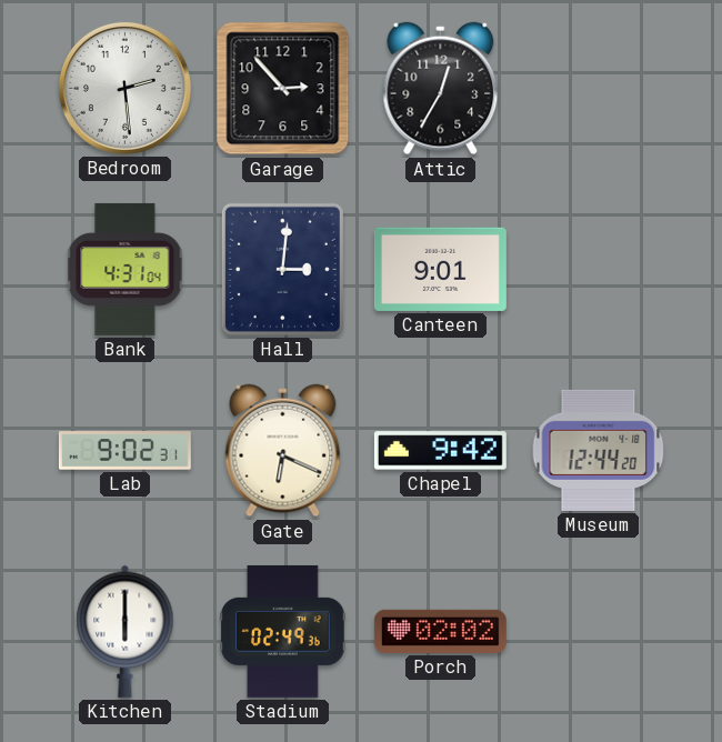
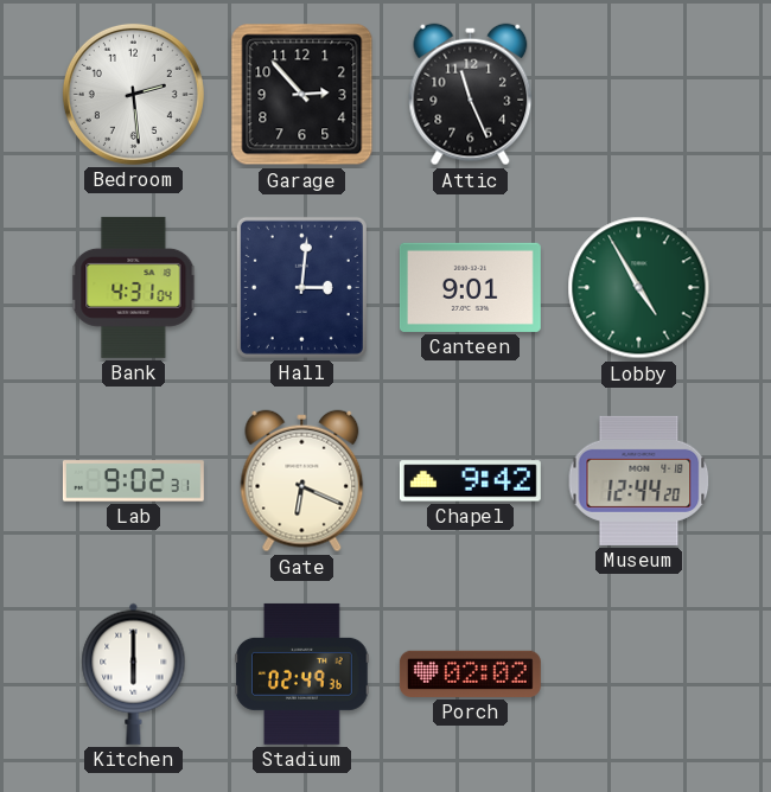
Attic: 12:35 -> 11:26
Lobby: none -> 4:55
